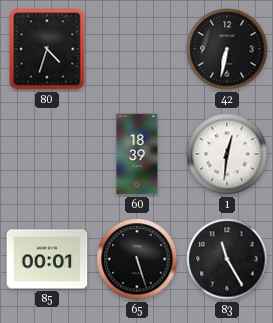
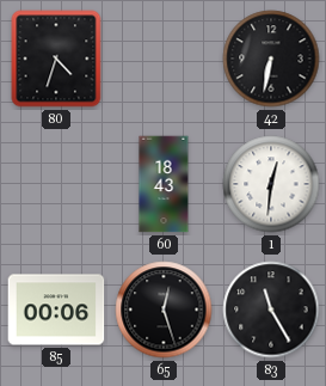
60: 18:39 -> 18:43
85: 00:01 -> 00:06
65: 5:27 -> 12:27
